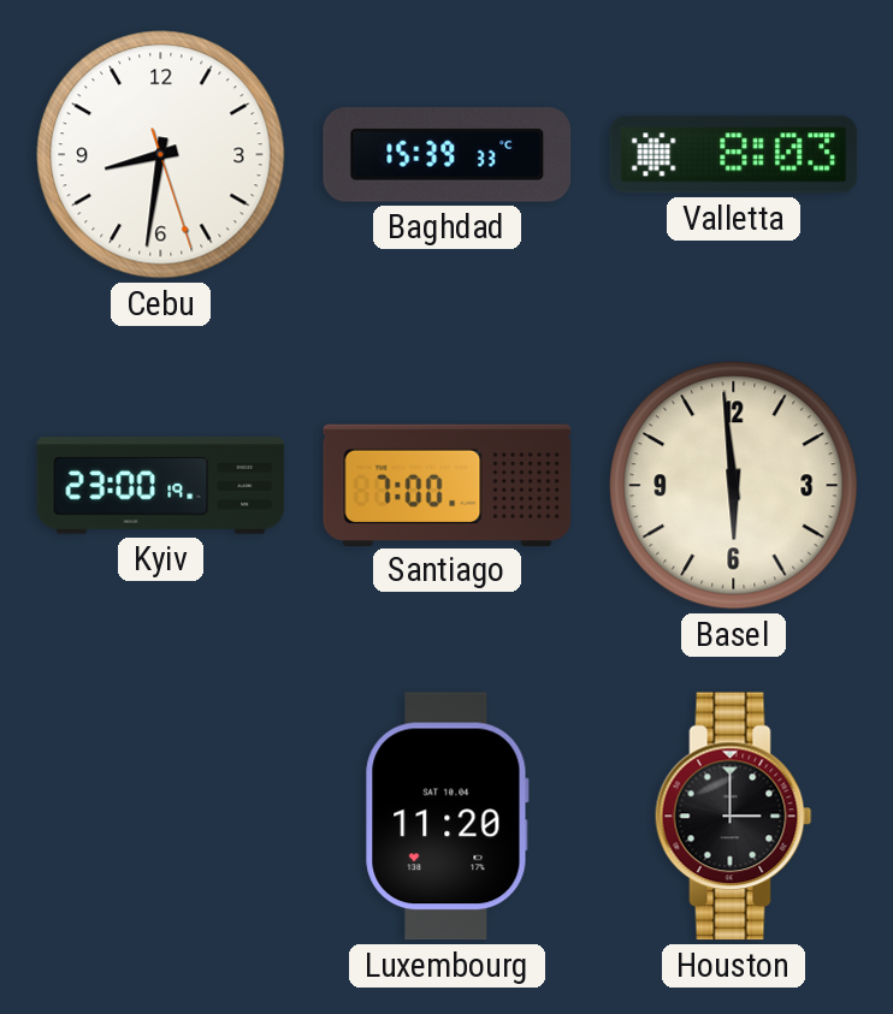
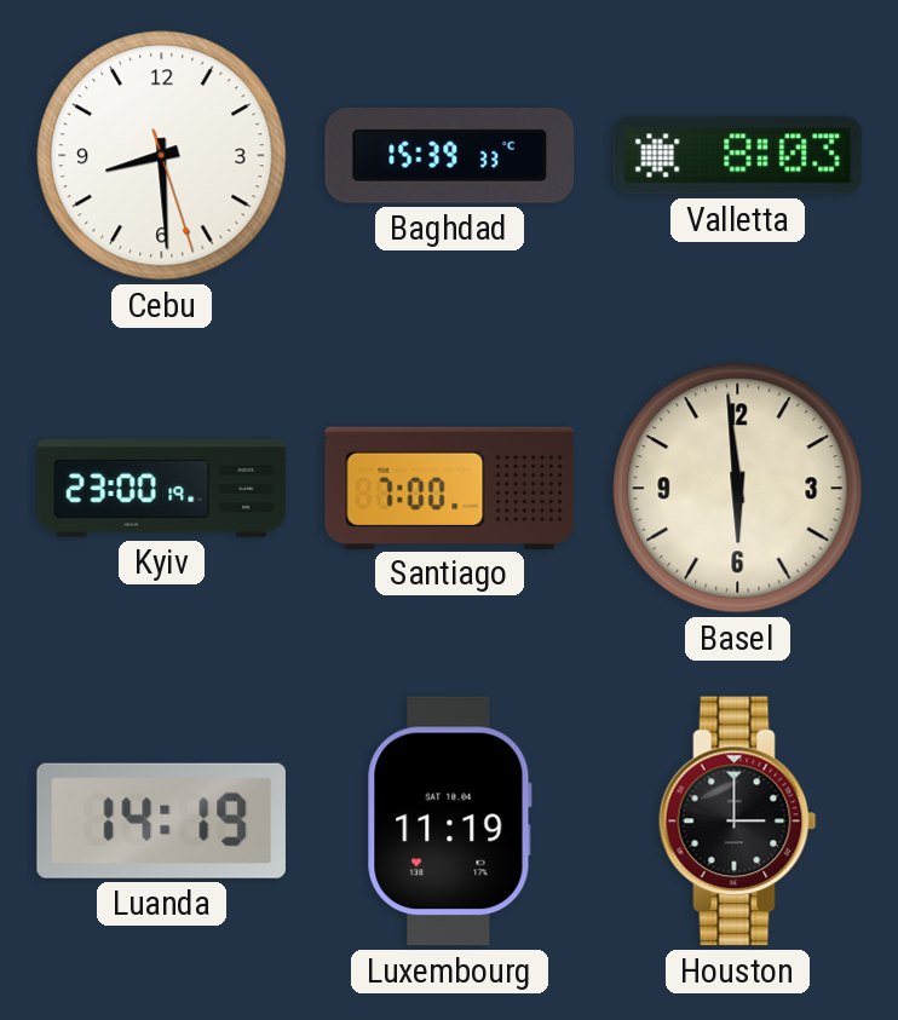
Cebu: 8:31 -> 8:29
Luanda: none -> 14:19
Luxembourg: 11:20 -> 11:19
